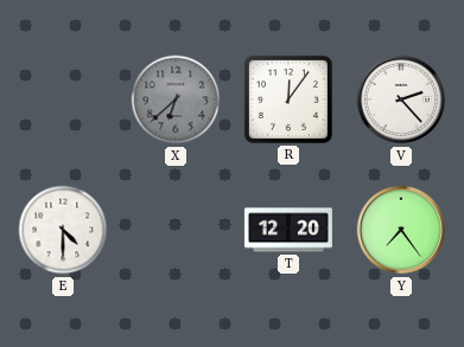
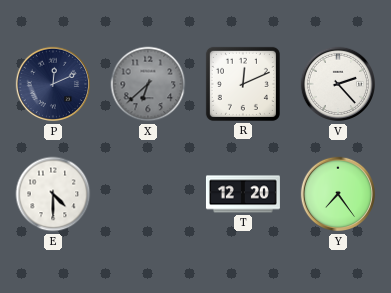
P: none -> 12:11
R: 12:06 -> 12:11
